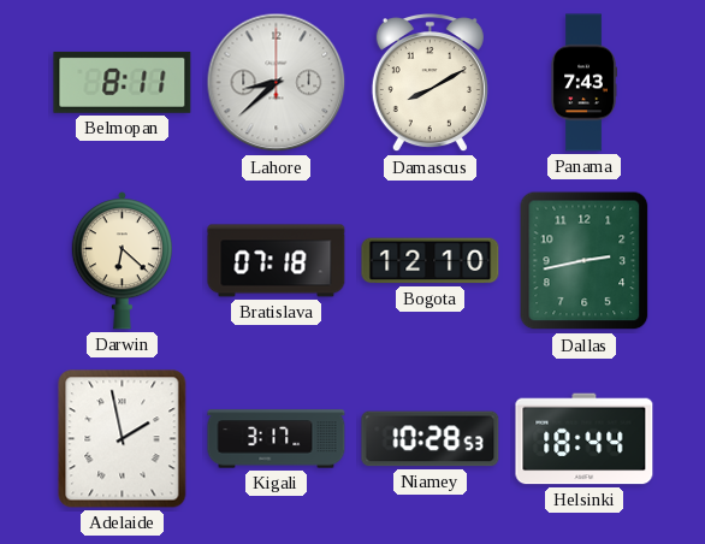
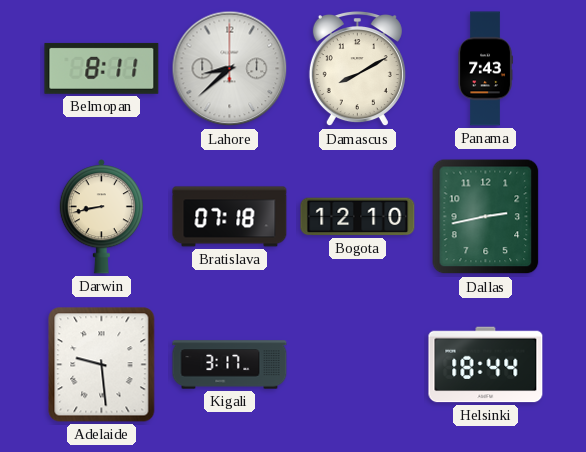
Darwin: 6:22 -> 8:43
Adelaide: 1:58 -> 9:29
Niamey: 10:28 -> none
